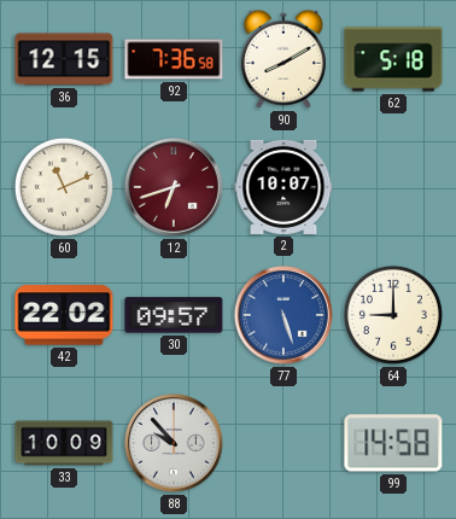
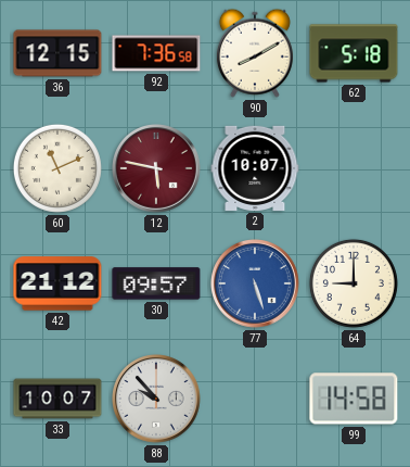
12: 6:42 -> 5:47
42: 22:02 -> 21:12
33: 10:09 -> 10:07
